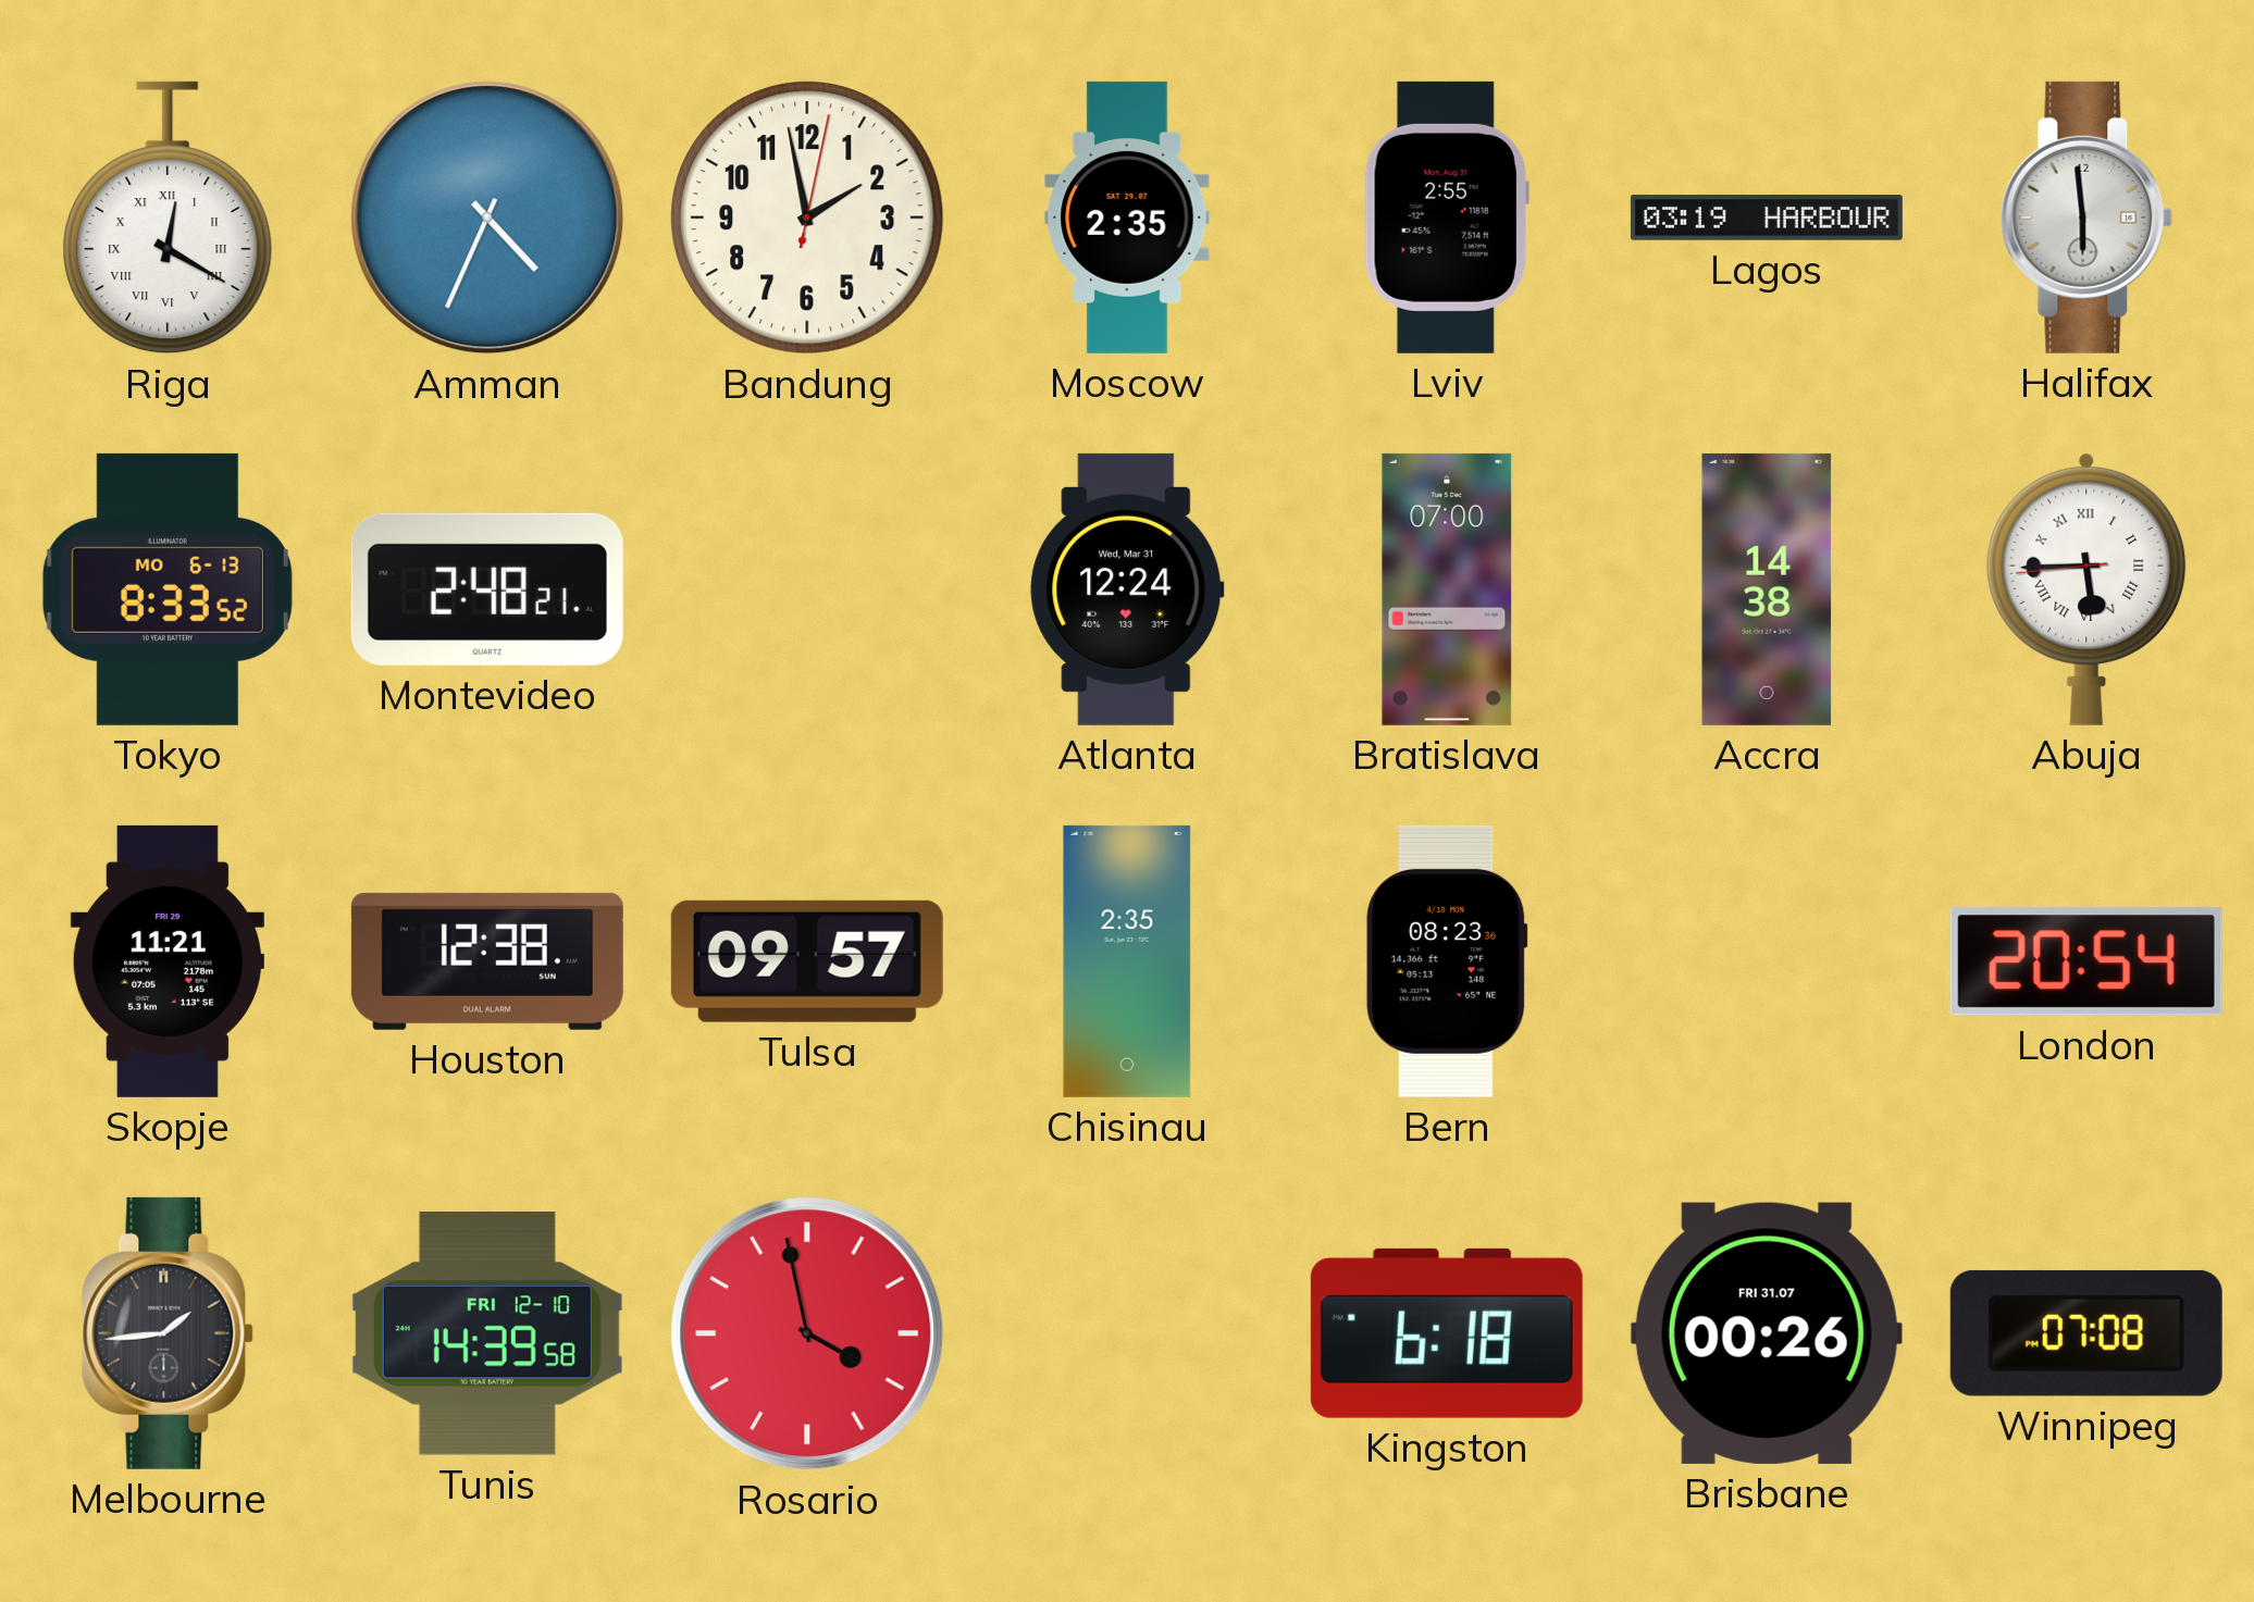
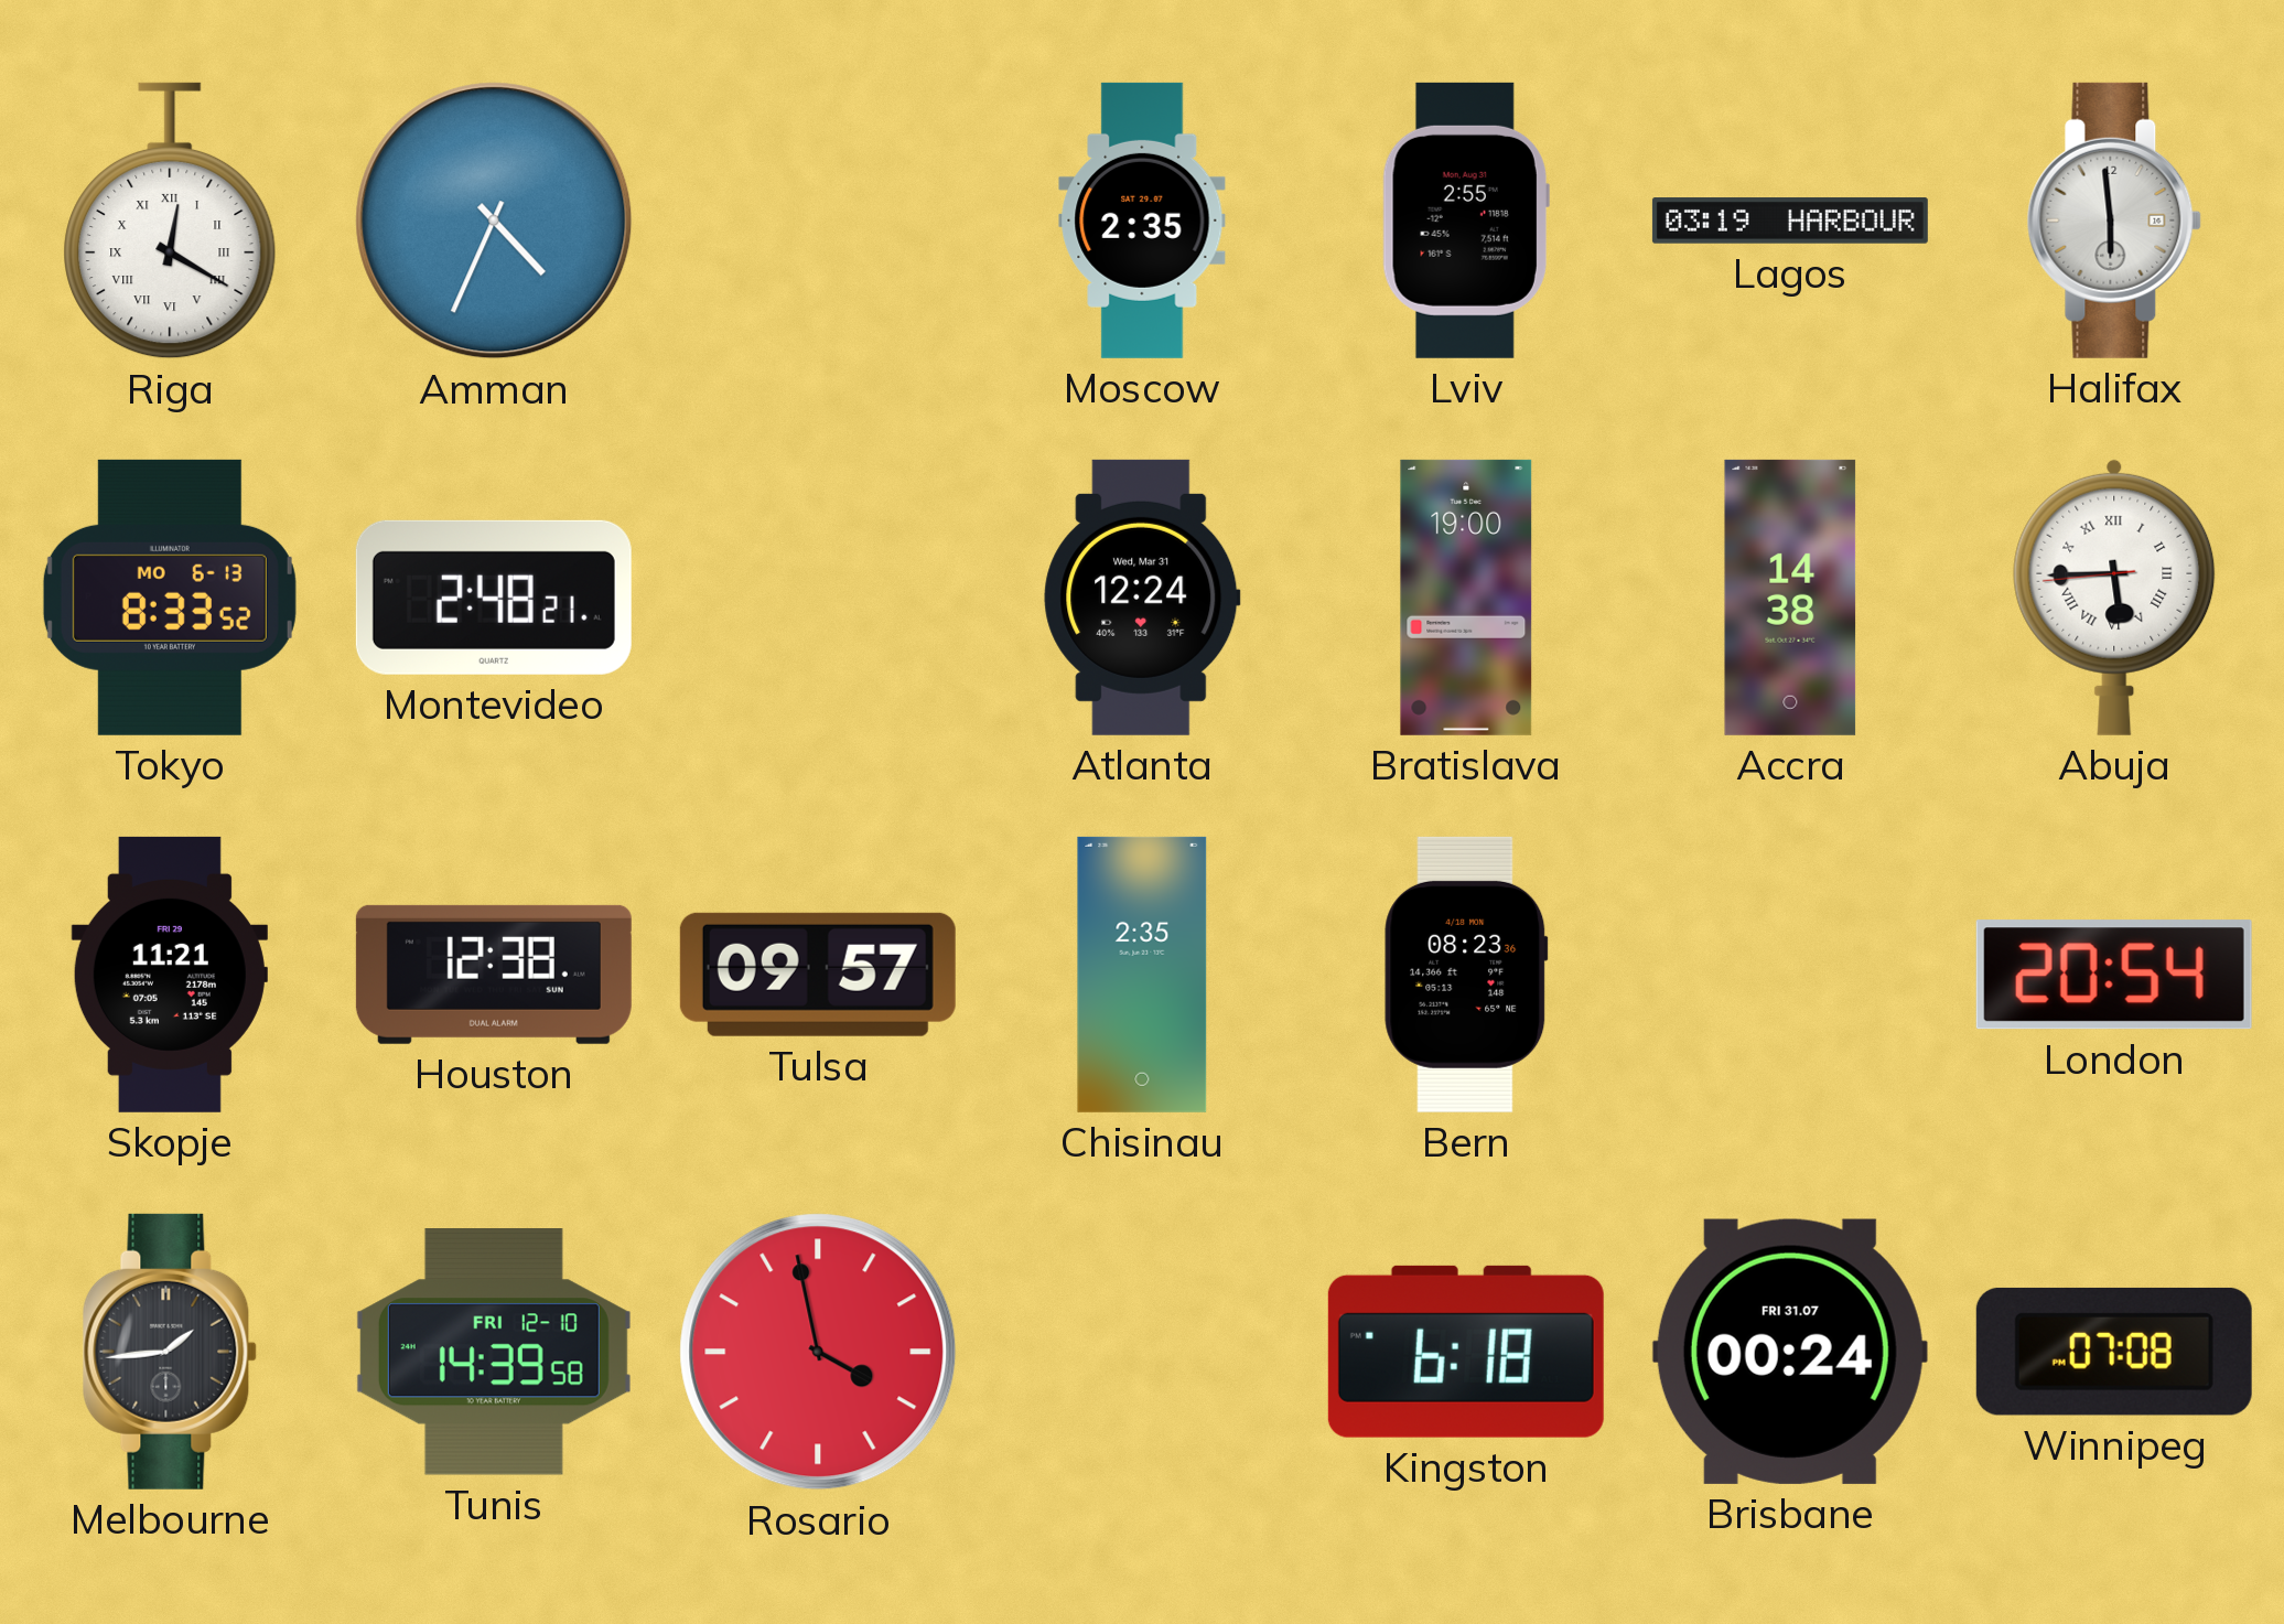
Bandung: 1:58 -> none
Bratislava: 07:00 -> 19:00
Brisbane: 00:26 -> 00:24
